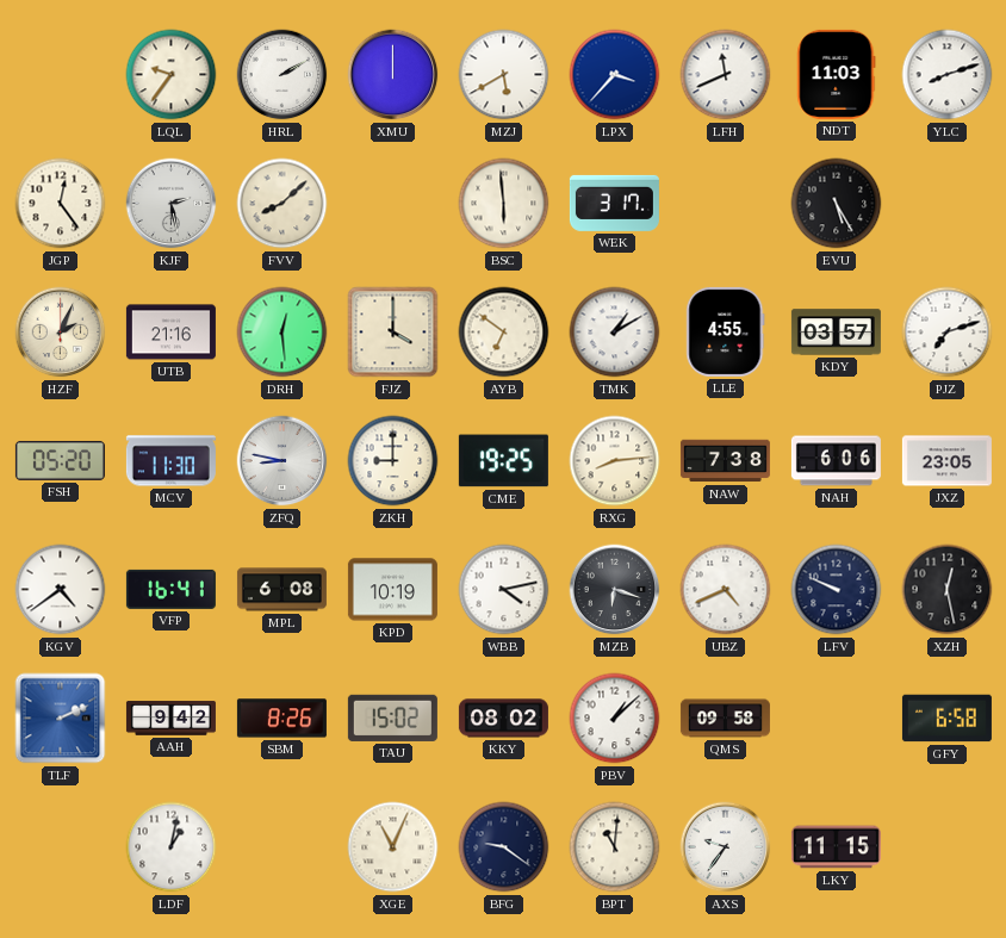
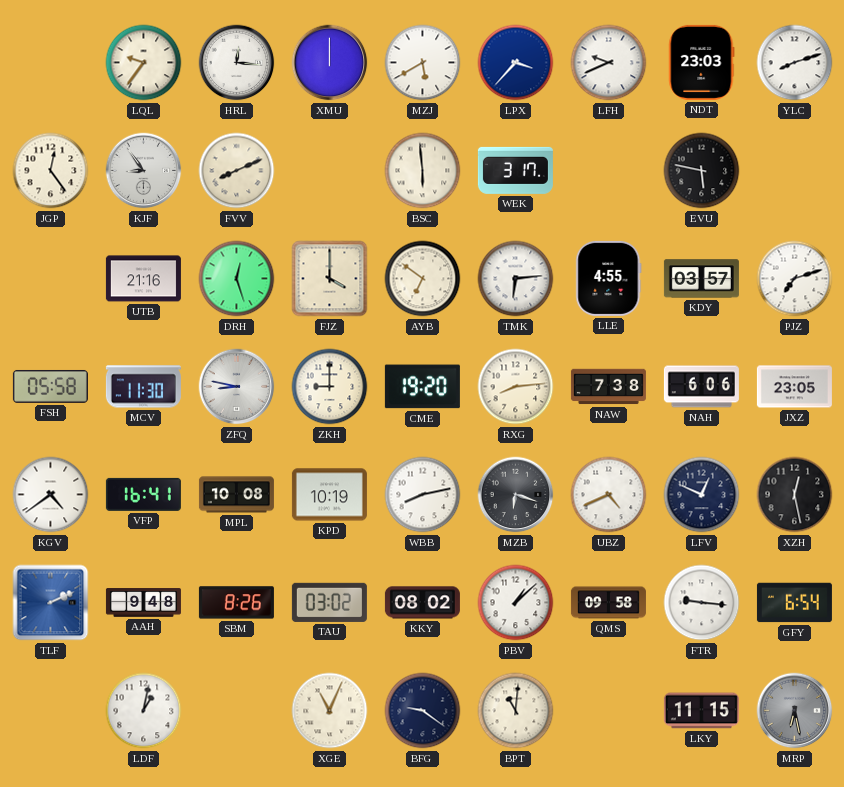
HRL: 2:10 -> 12:16
LFH: 11:41 -> 9:41
NDT: 11:03 -> 23:03
KJF: 2:28 -> 8:54
FVV: 8:08 -> 8:11
EVU: 5:25 -> 5:47
HZF: 2:04 -> none
DRH: 12:29 -> 12:27
TMK: 1:10 -> 6:14
FSH: 05:20 -> 05:58
CME: 19:25 -> 19:20
MPL: 6:08 -> 10:08
WBB: 4:13 -> 8:13
LFV: 9:49 -> 12:49
AAH: 9:42 -> 9:48
TAU: 15:02 -> 03:02
FTR: none -> 9:16
GFY: 6:58 -> 6:54
AXS: 9:36 -> none
MRP: none -> 6:28
